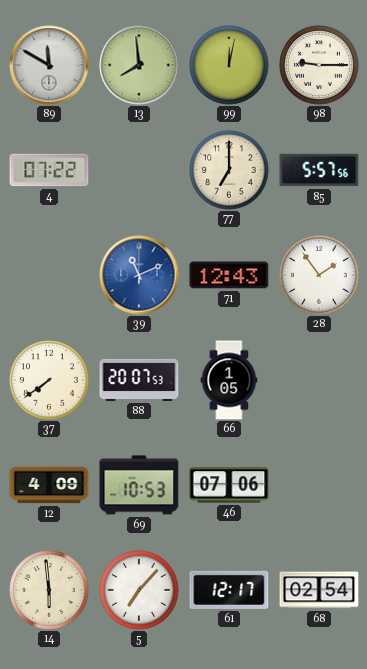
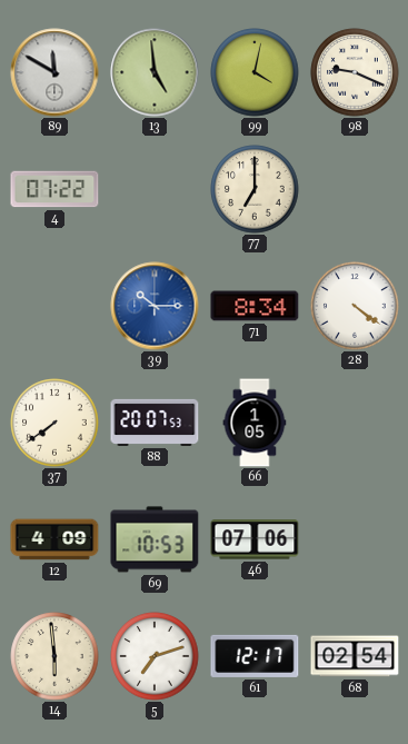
13: 7:59 -> 4:59
99: 12:02 -> 4:02
98: 9:15 -> 9:19
85: 5:57 -> none
39: 11:11 -> 10:15
71: 12:43 -> 8:34
28: 1:54 -> 4:21
5: 7:07 -> 7:12
